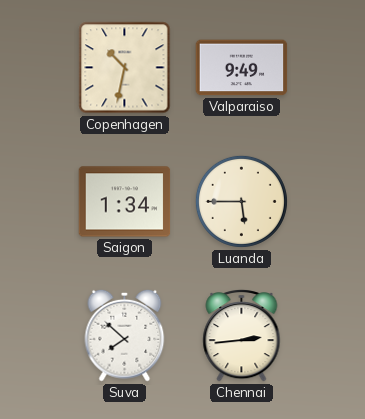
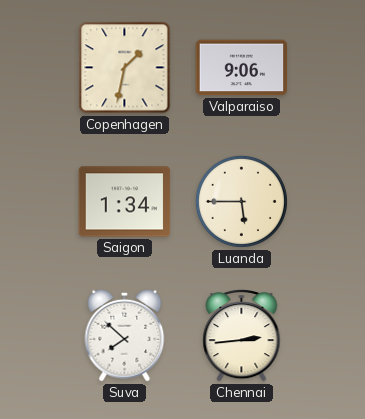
Copenhagen: 10:32 -> 1:32
Valparaiso: 9:49 -> 9:06
